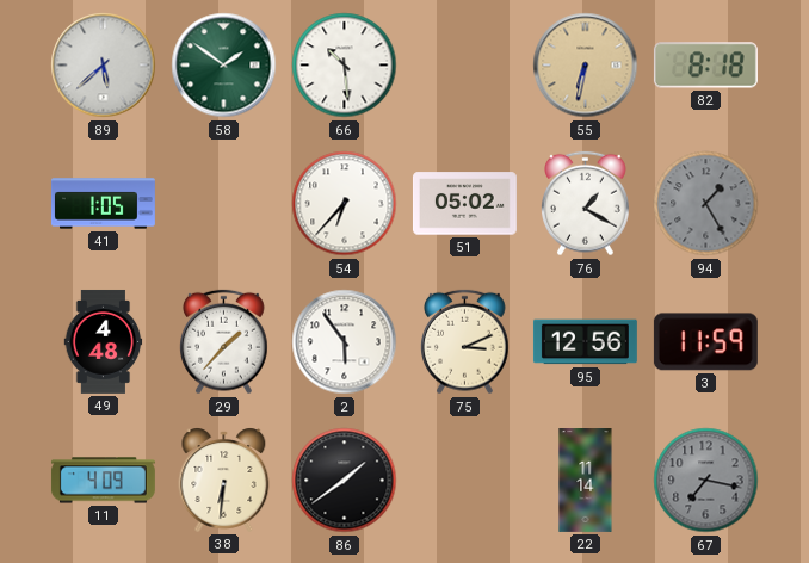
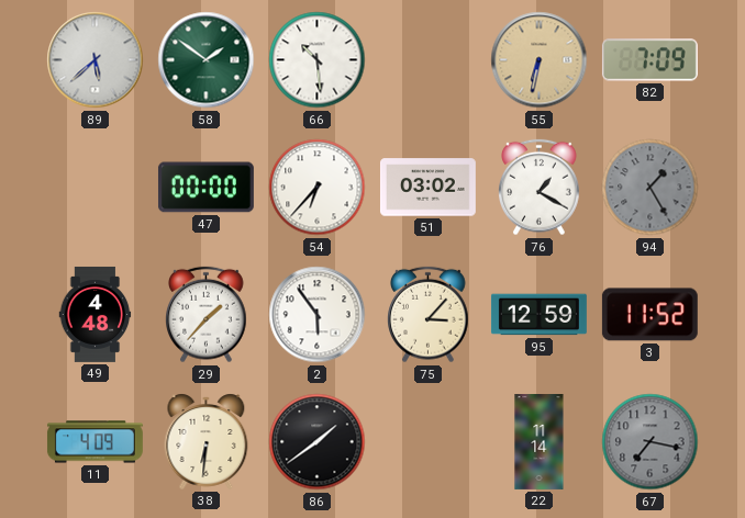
82: 8:18 -> 7:09
41: 1:05 -> none
47: none -> 00:00
51: 05:02 -> 03:02
75: 3:11 -> 3:07
95: 12:56 -> 12:59
3: 11:59 -> 11:52
